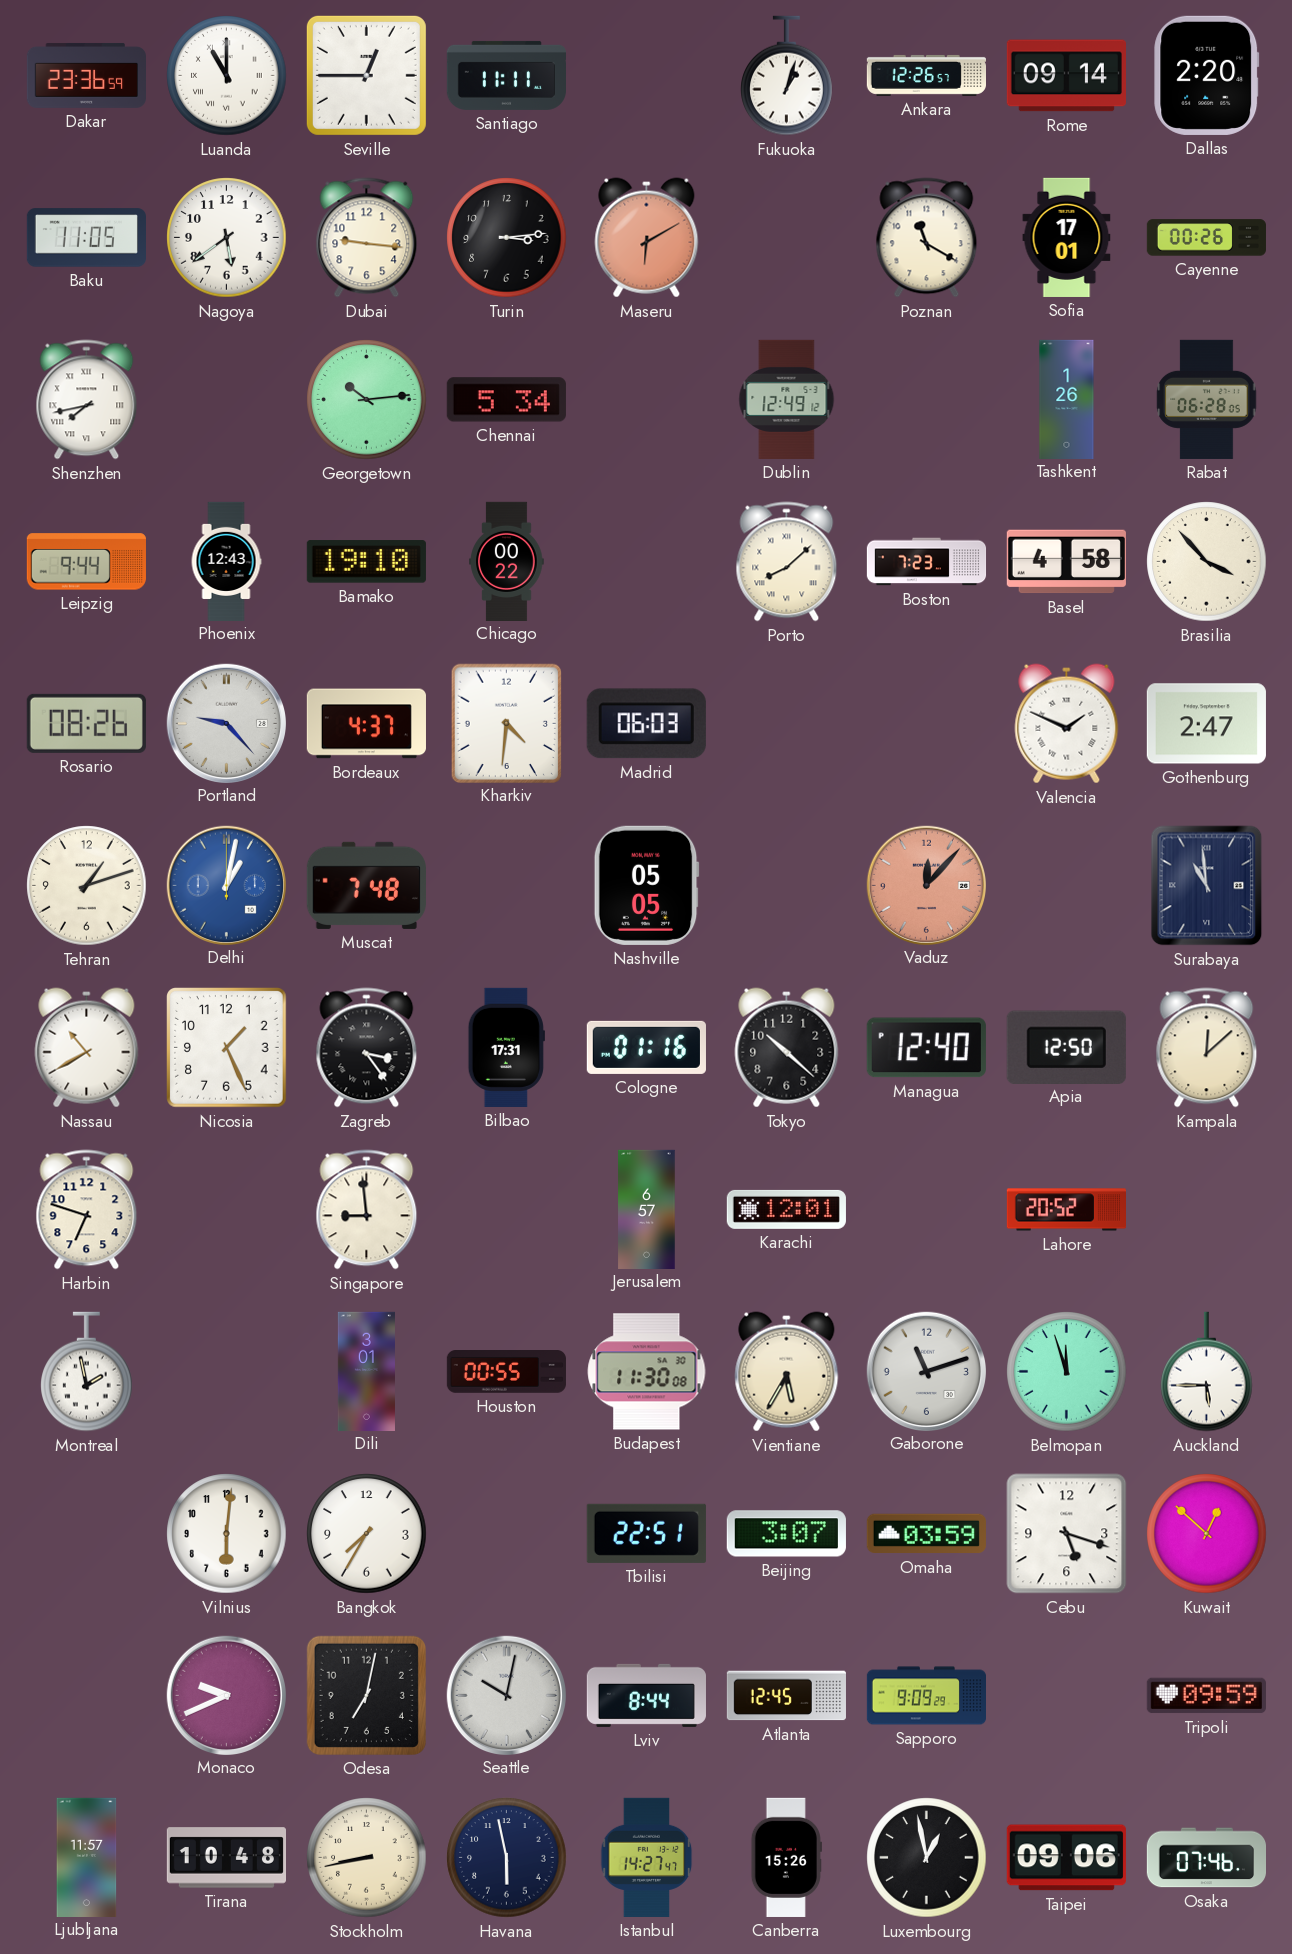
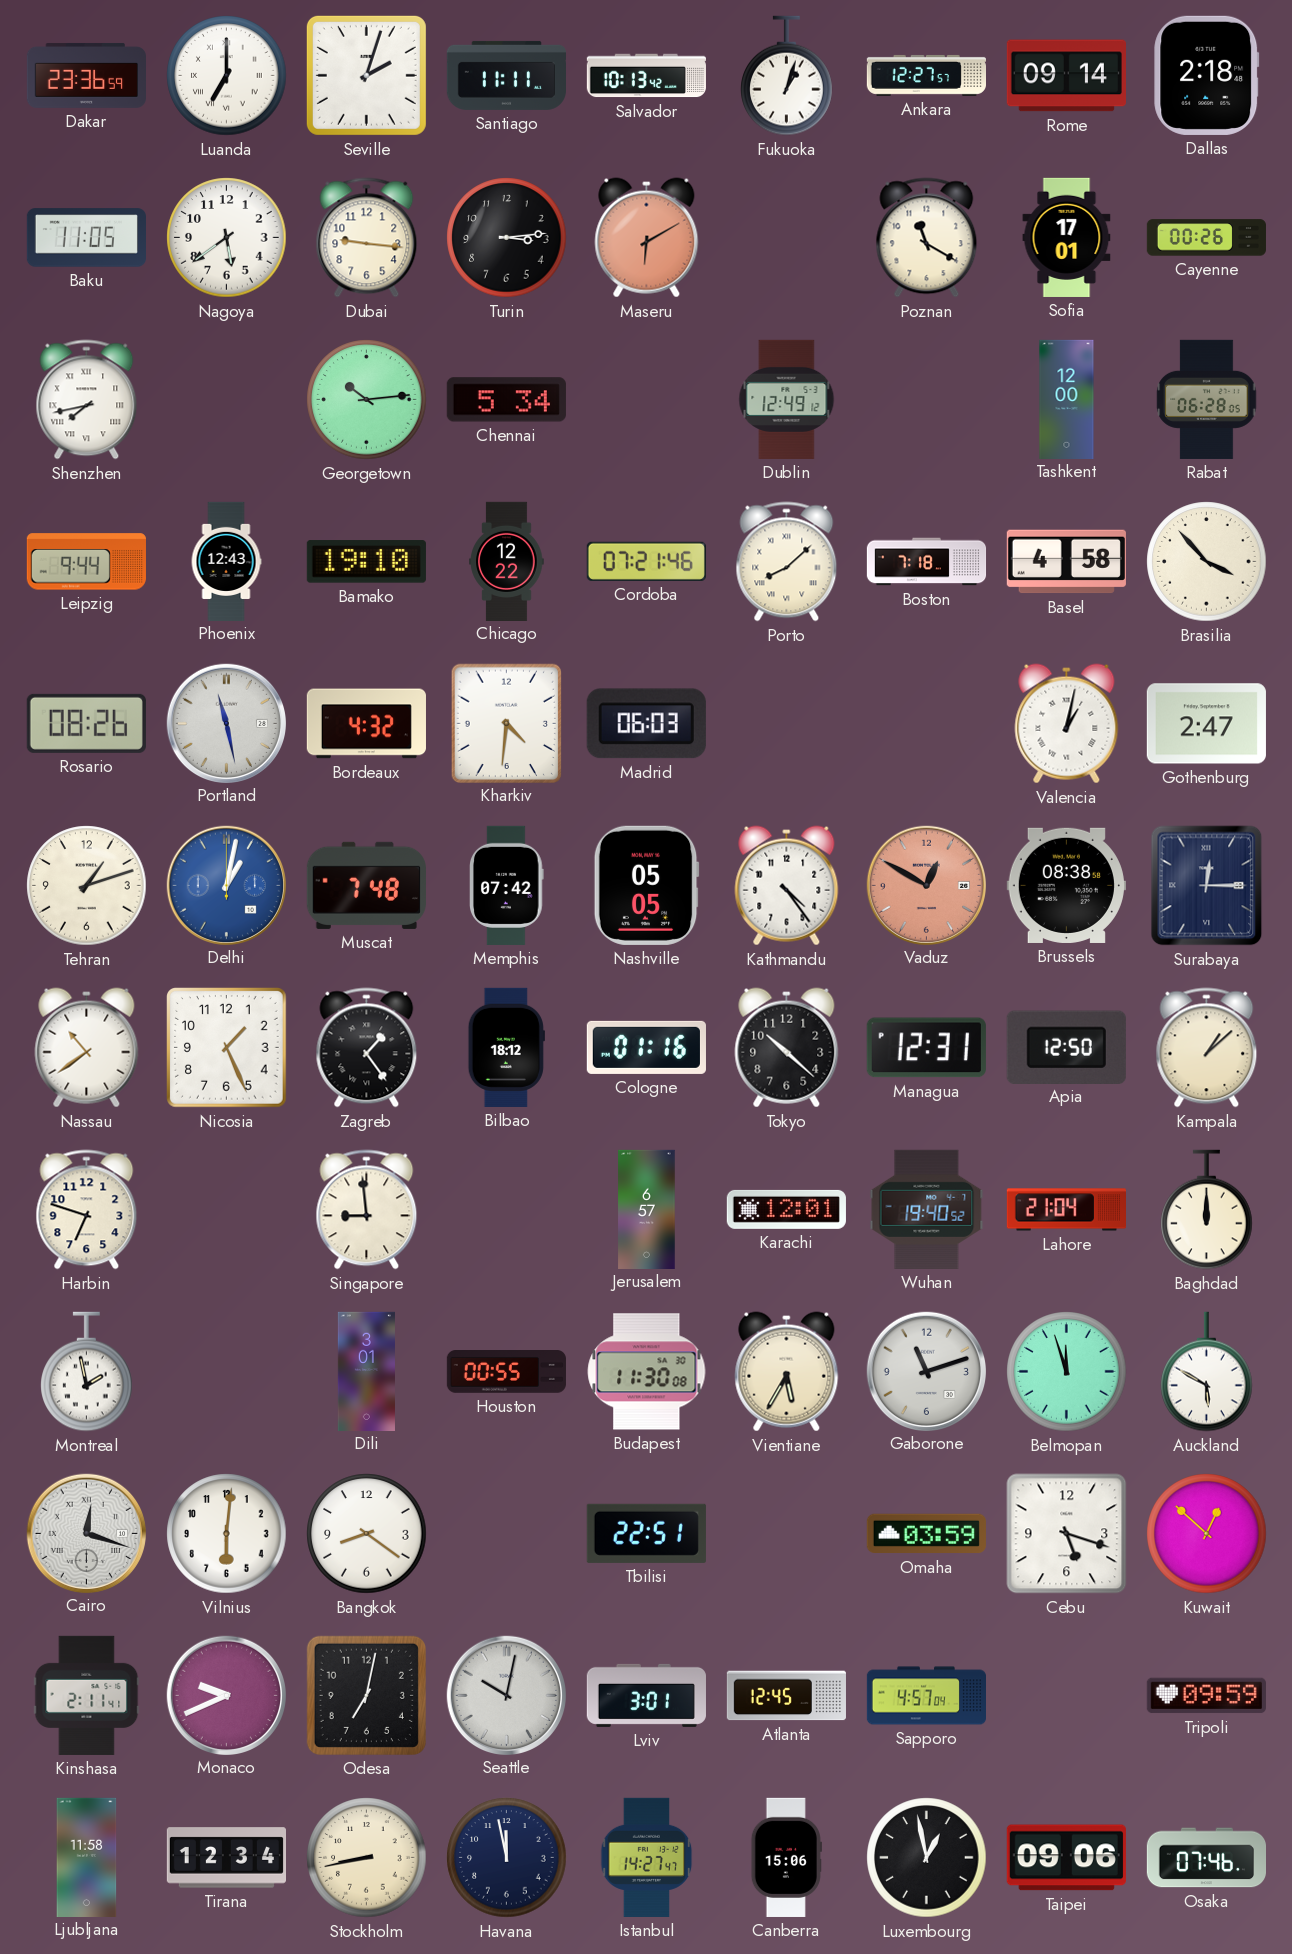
Luanda: 11:00 -> 7:00
Seville: 12:45 -> 2:03
Salvador: none -> 10:13
Ankara: 12:26 -> 12:27
Dallas: 2:20 -> 2:18
Tashkent: 1:26 -> 12:00
Chicago: 00:22 -> 12:22
Cordoba: none -> 07:21
Boston: 7:23 -> 7:18
Portland: 9:23 -> 11:28
Bordeaux: 4:37 -> 4:32
Valencia: 1:49 -> 1:02
Memphis: none -> 07:42
Kathmandu: none -> 4:24
Vaduz: 12:07 -> 12:50
Brussels: none -> 08:38
Surabaya: 10:59 -> 12:15
Nassau: 10:40 -> 10:39
Zagreb: 3:24 -> 1:24
Bilbao: 17:31 -> 18:12
Managua: 12:40 -> 12:31
Kampala: 12:08 -> 1:08
Wuhan: none -> 19:40
Lahore: 20:52 -> 21:04
Baghdad: none -> 12:00
Auckland: 5:45 -> 5:50
Cairo: none -> 12:18
Bangkok: 7:35 -> 8:21
Beijing: 3:07 -> none
Kinshasa: none -> 2:11
Lviv: 8:44 -> 3:01
Sapporo: 9:09 -> 4:57
Ljubljana: 11:57 -> 11:58
Tirana: 10:48 -> 12:34
Havana: 5:58 -> 11:58
Canberra: 15:26 -> 15:06
